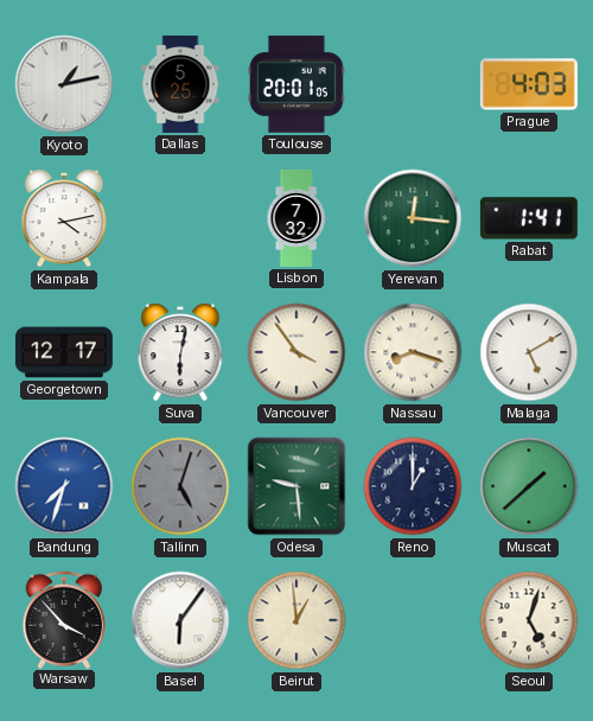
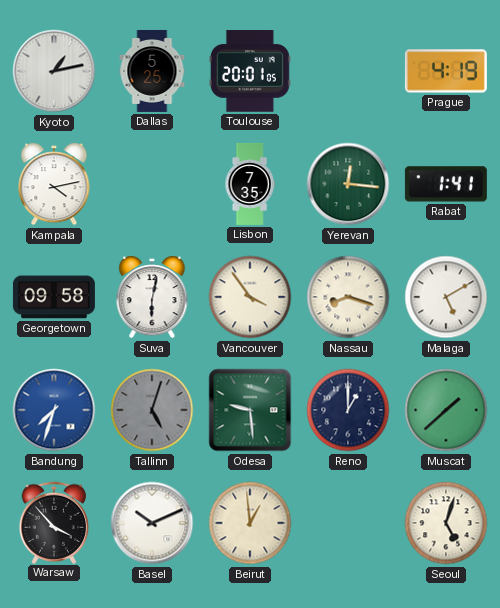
Prague: 4:03 -> 4:19
Lisbon: 7:32 -> 7:35
Georgetown: 12:17 -> 09:58
Basel: 6:06 -> 10:11
